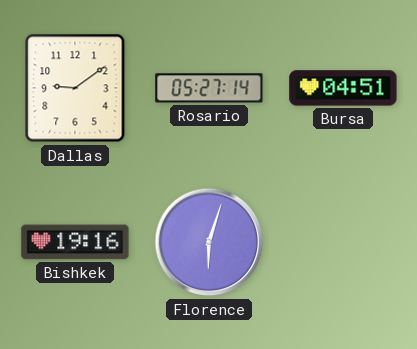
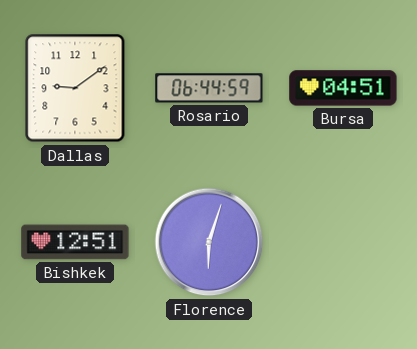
Rosario: 05:27 -> 06:44
Bishkek: 19:16 -> 12:51
